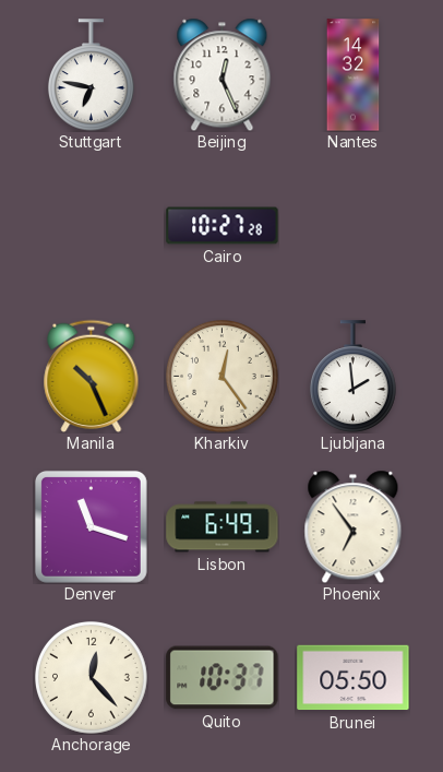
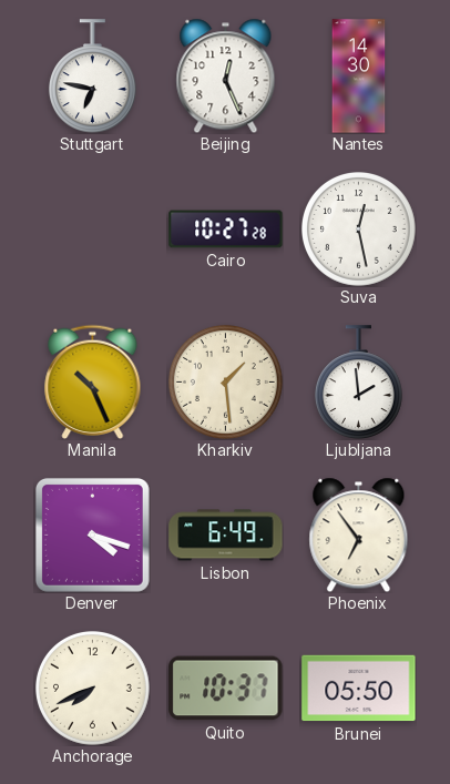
Nantes: 14:32 -> 14:30
Suva: none -> 12:28
Kharkiv: 12:24 -> 1:29
Denver: 11:18 -> 4:18
Anchorage: 12:23 -> 7:41
